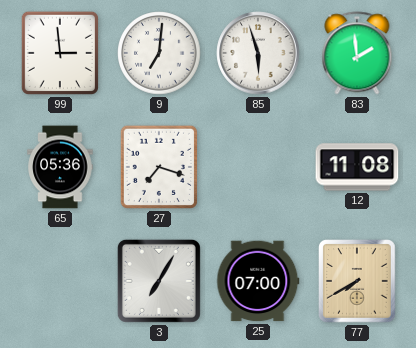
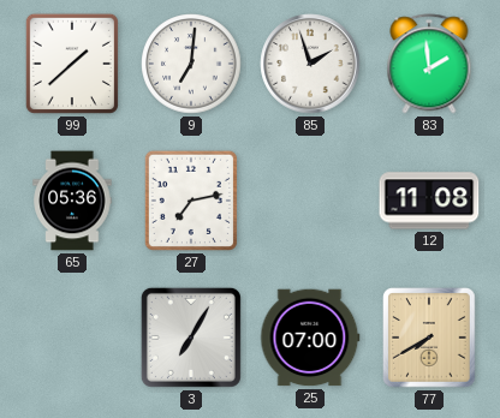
99: 2:59 -> 1:38
85: 5:57 -> 1:57
27: 7:18 -> 7:13
